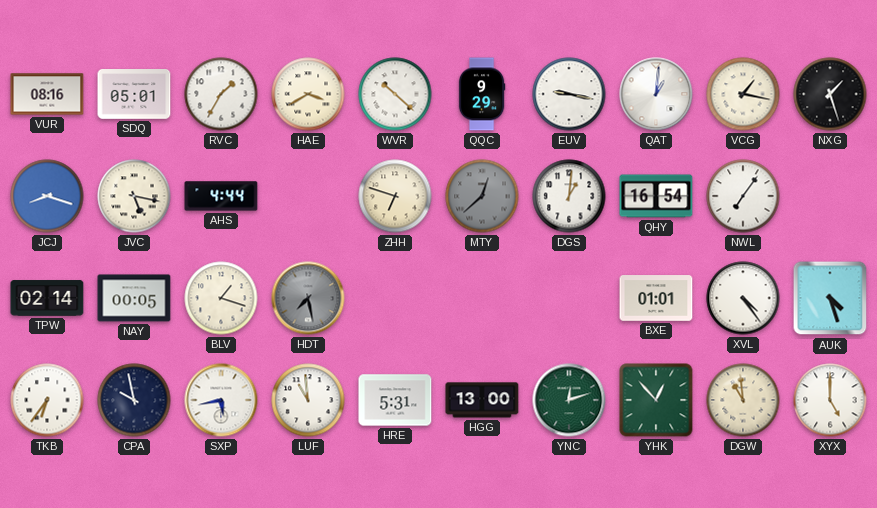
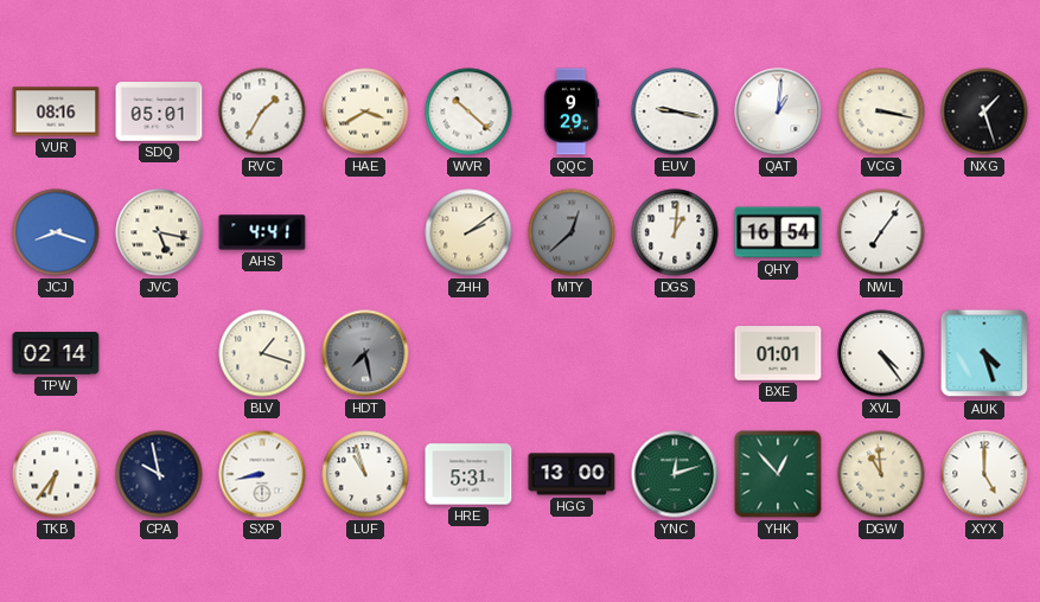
VCG: 1:17 -> 3:17
AHS: 4:44 -> 4:41
ZHH: 6:48 -> 2:09
NAY: 00:05 -> none
SXP: 5:43 -> 8:43
LUF: 10:59 -> 10:57
